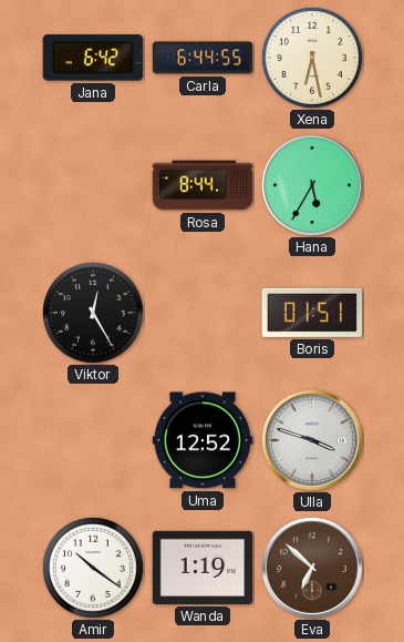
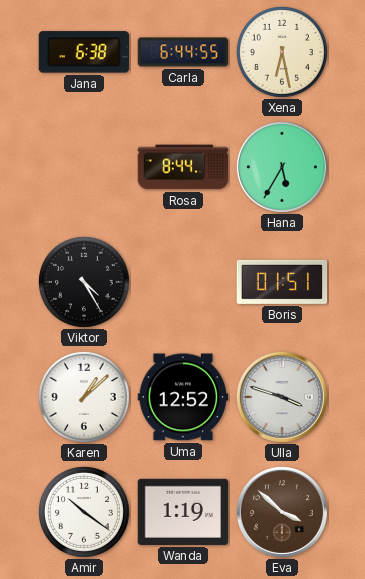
Jana: 6:42 -> 6:38
Viktor: 12:25 -> 4:25
Karen: none -> 1:08
Eva: 6:52 -> 3:52
